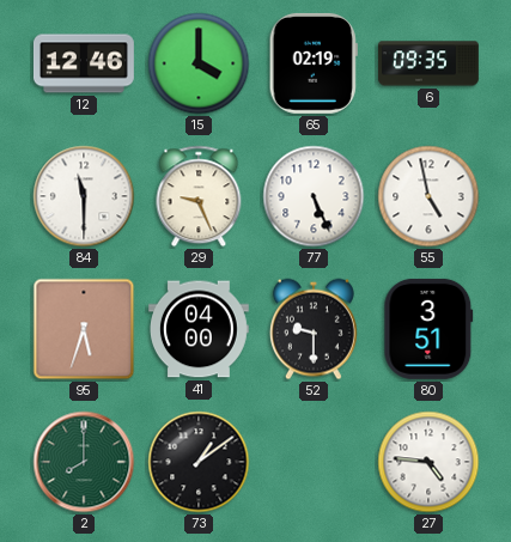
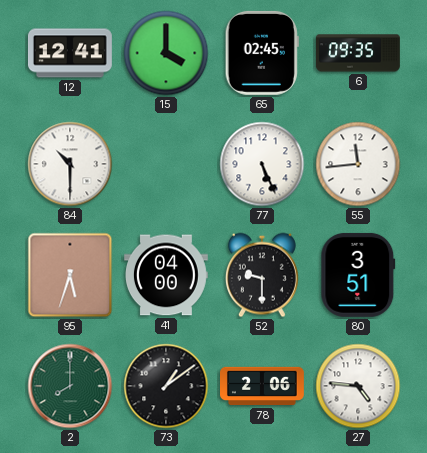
12: 12:46 -> 12:41
65: 02:19 -> 02:45
84: 11:30 -> 10:30
29: 9:26 -> none
55: 4:58 -> 11:44
78: none -> 2:06
